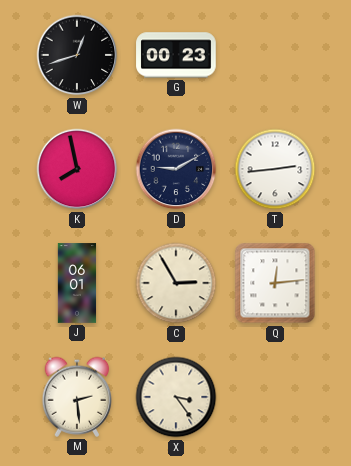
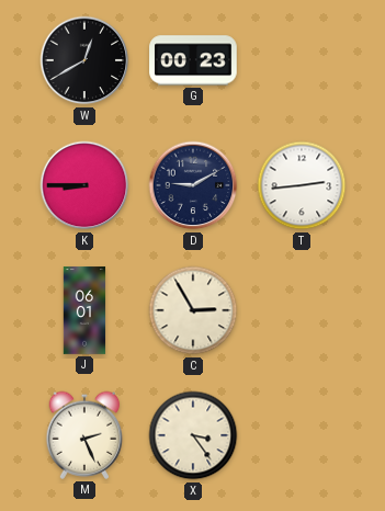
W: 12:42 -> 12:40
K: 7:58 -> 8:45
Q: 12:14 -> none
M: 2:29 -> 2:26
